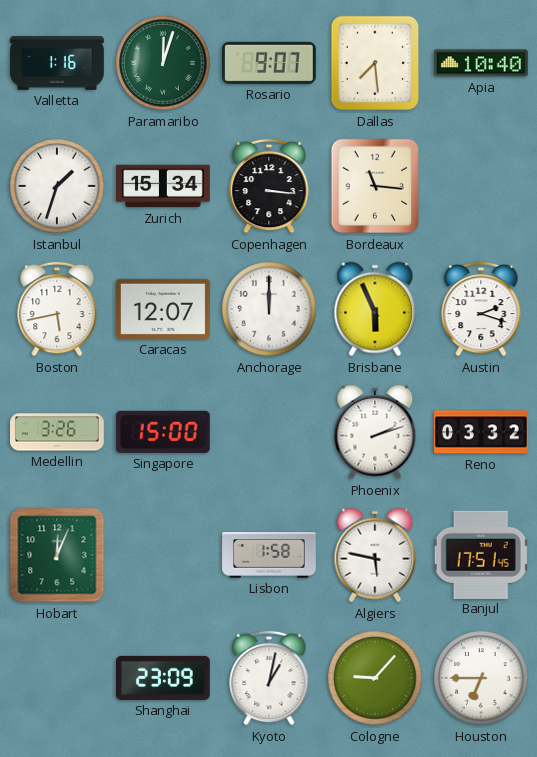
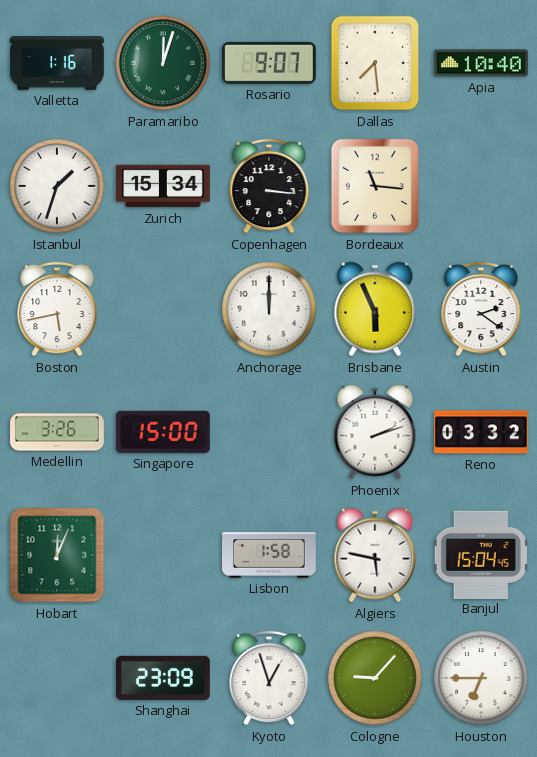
Caracas: 12:07 -> none
Austin: 2:18 -> 2:21
Banjul: 17:51 -> 15:04
Kyoto: 1:02 -> 12:57
